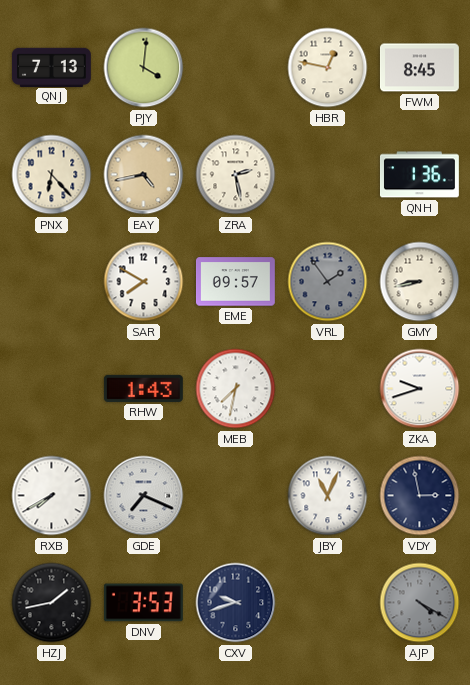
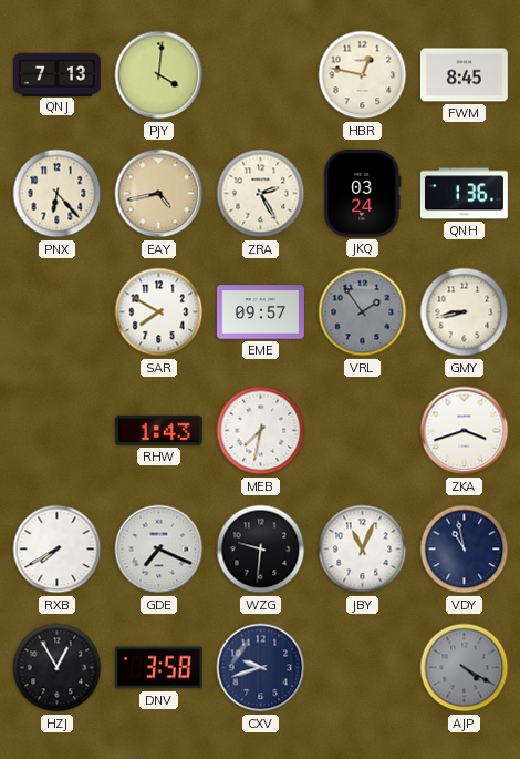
ZRA: 2:28 -> 2:25
JKQ: none -> 03:24
ZKA: 9:42 -> 3:42
WZG: none -> 9:31
VDY: 2:58 -> 10:58
HZJ: 1:43 -> 12:55
DNV: 3:53 -> 3:58
